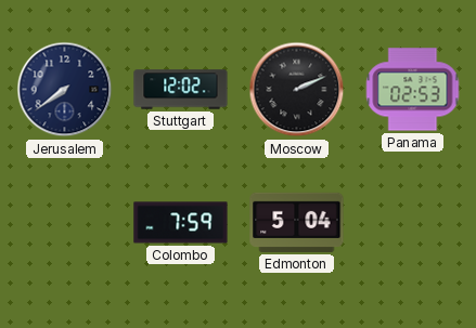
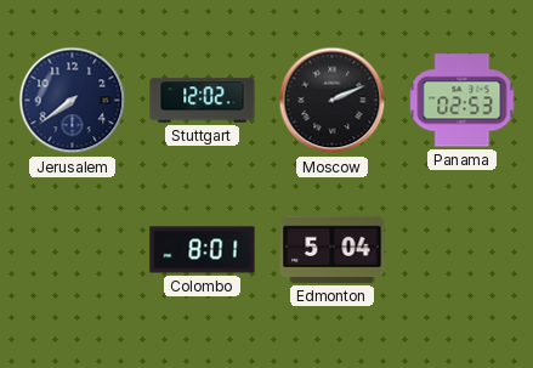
Colombo: 7:59 -> 8:01
